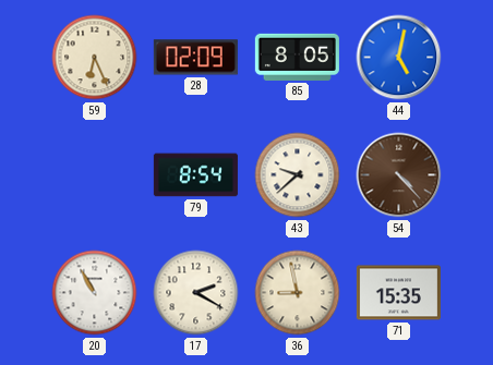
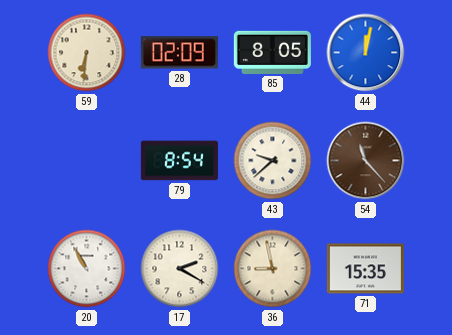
59: 6:26 -> 6:31
44: 5:02 -> 12:02
54: 4:23 -> 11:23
